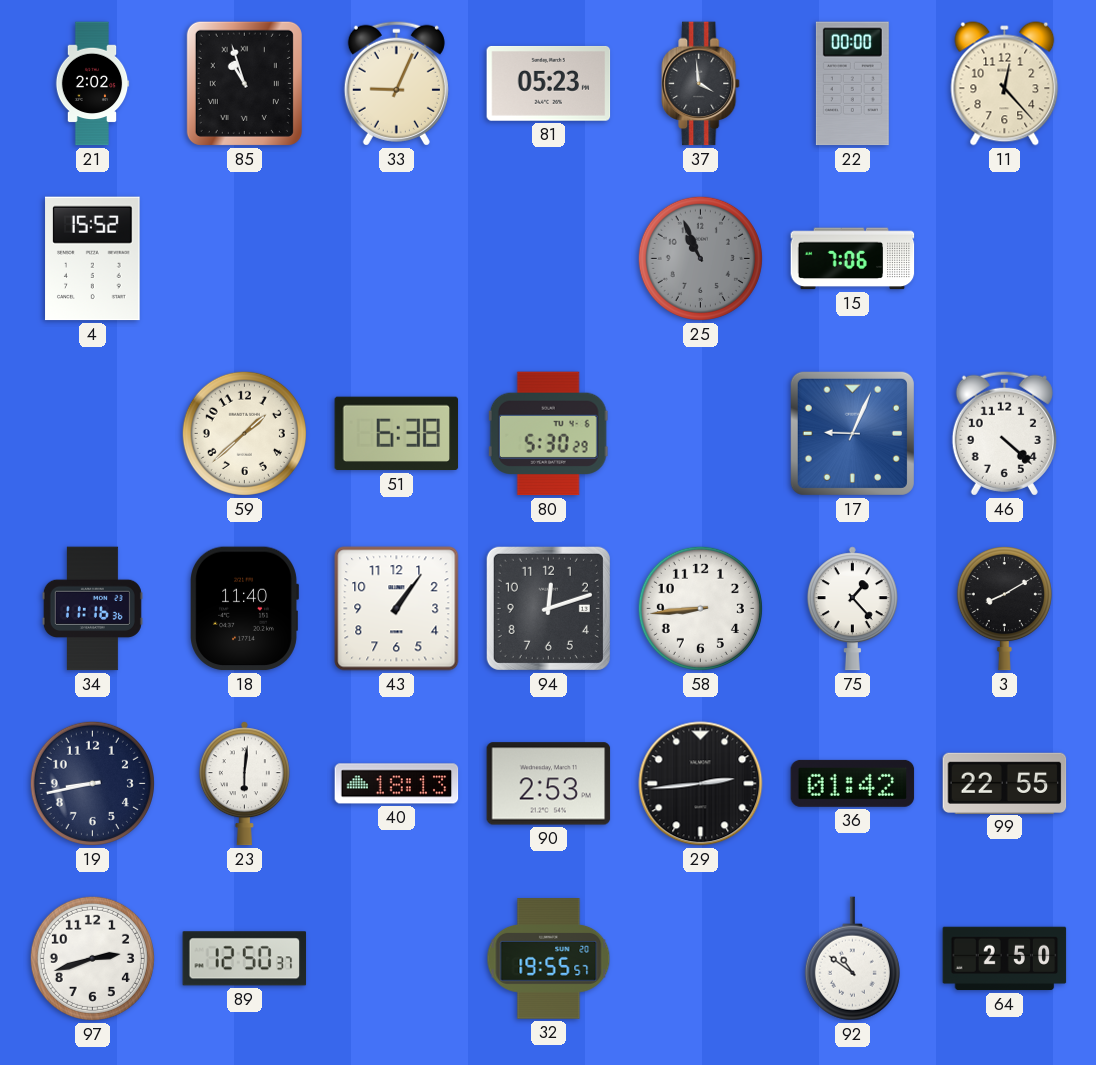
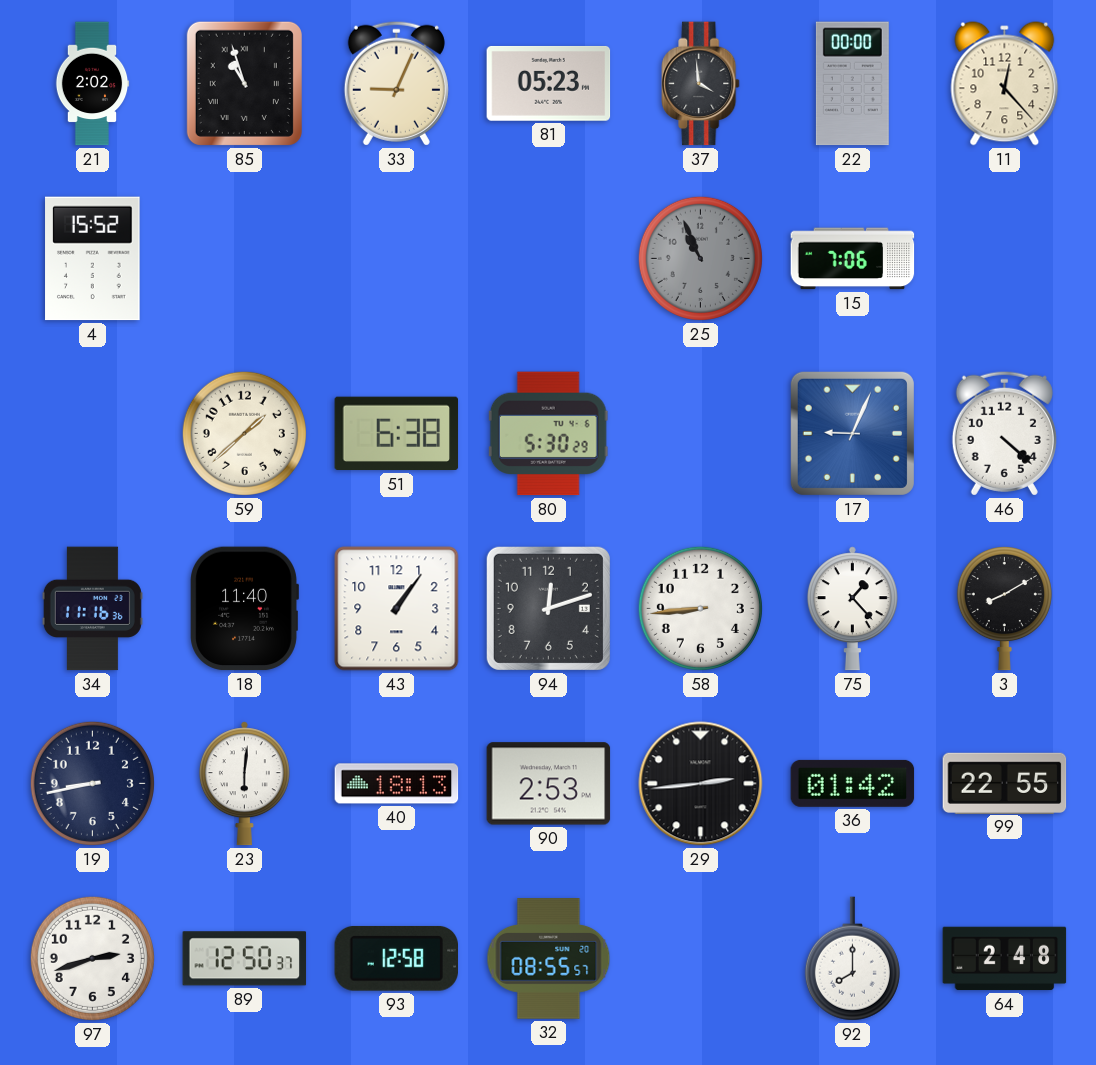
93: none -> 12:58
32: 19:55 -> 08:55
92: 10:51 -> 8:00
64: 2:50 -> 2:48
